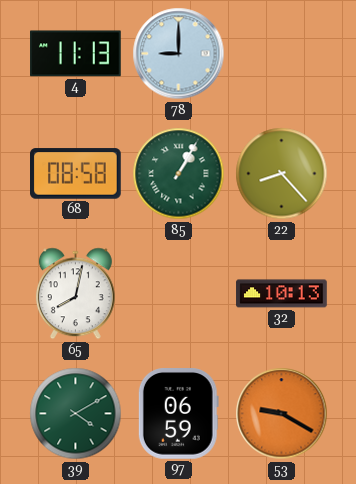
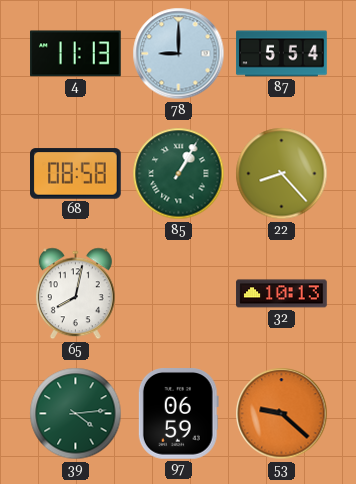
87: none -> 5:54
39: 4:10 -> 4:14
53: 9:20 -> 9:22
